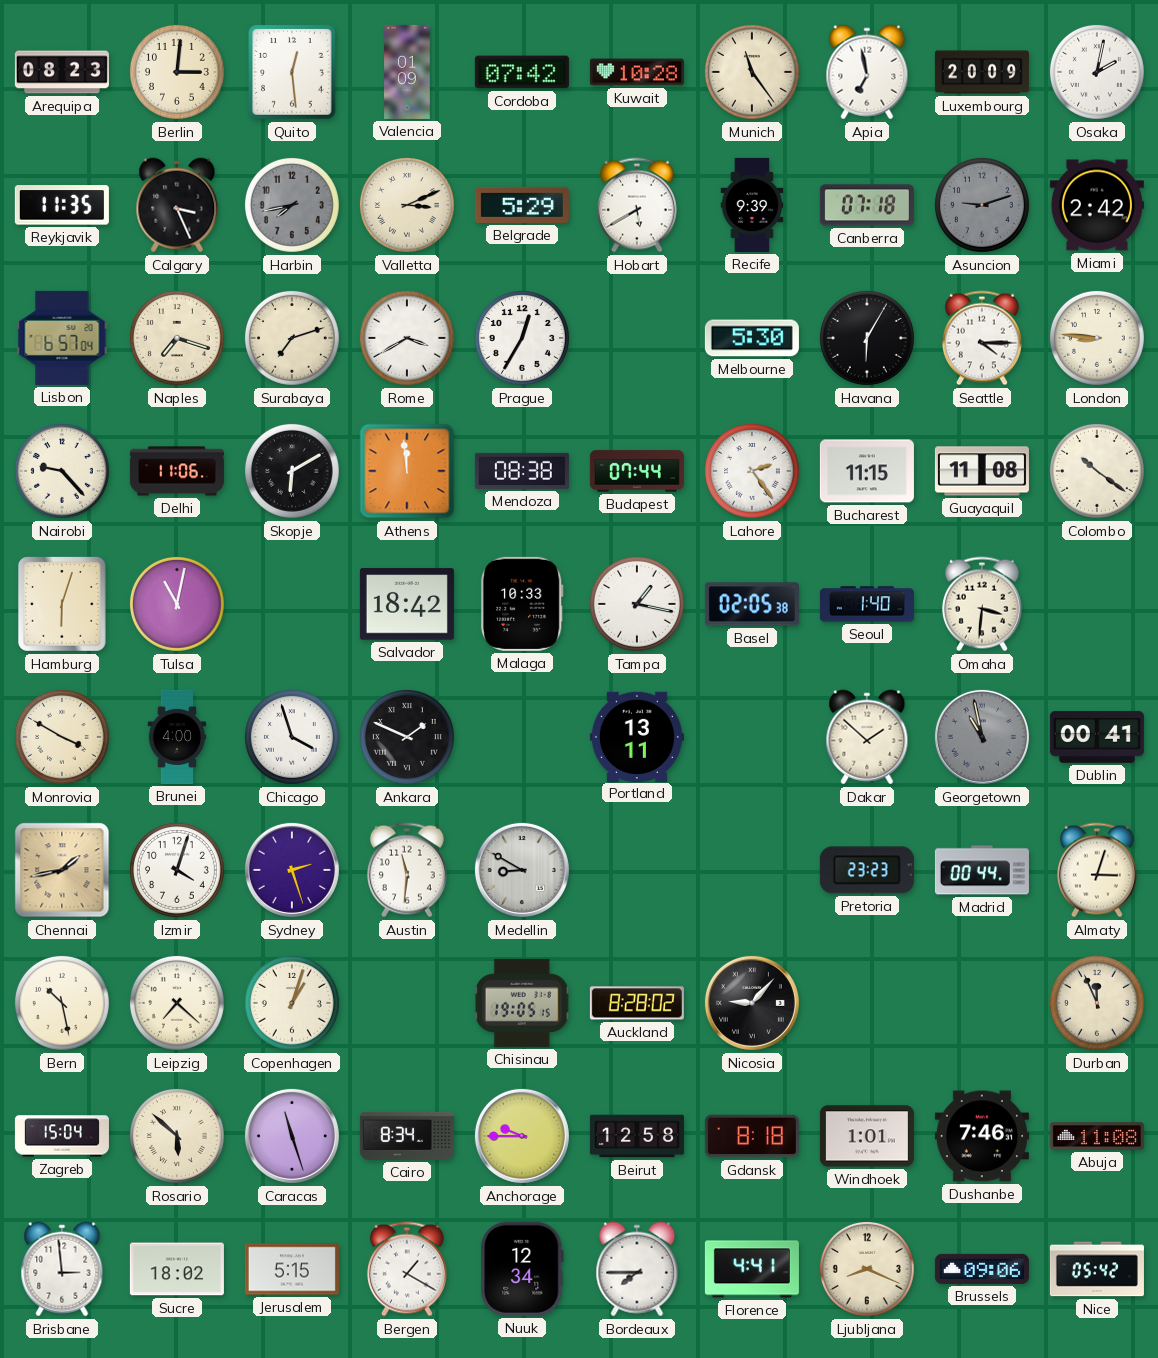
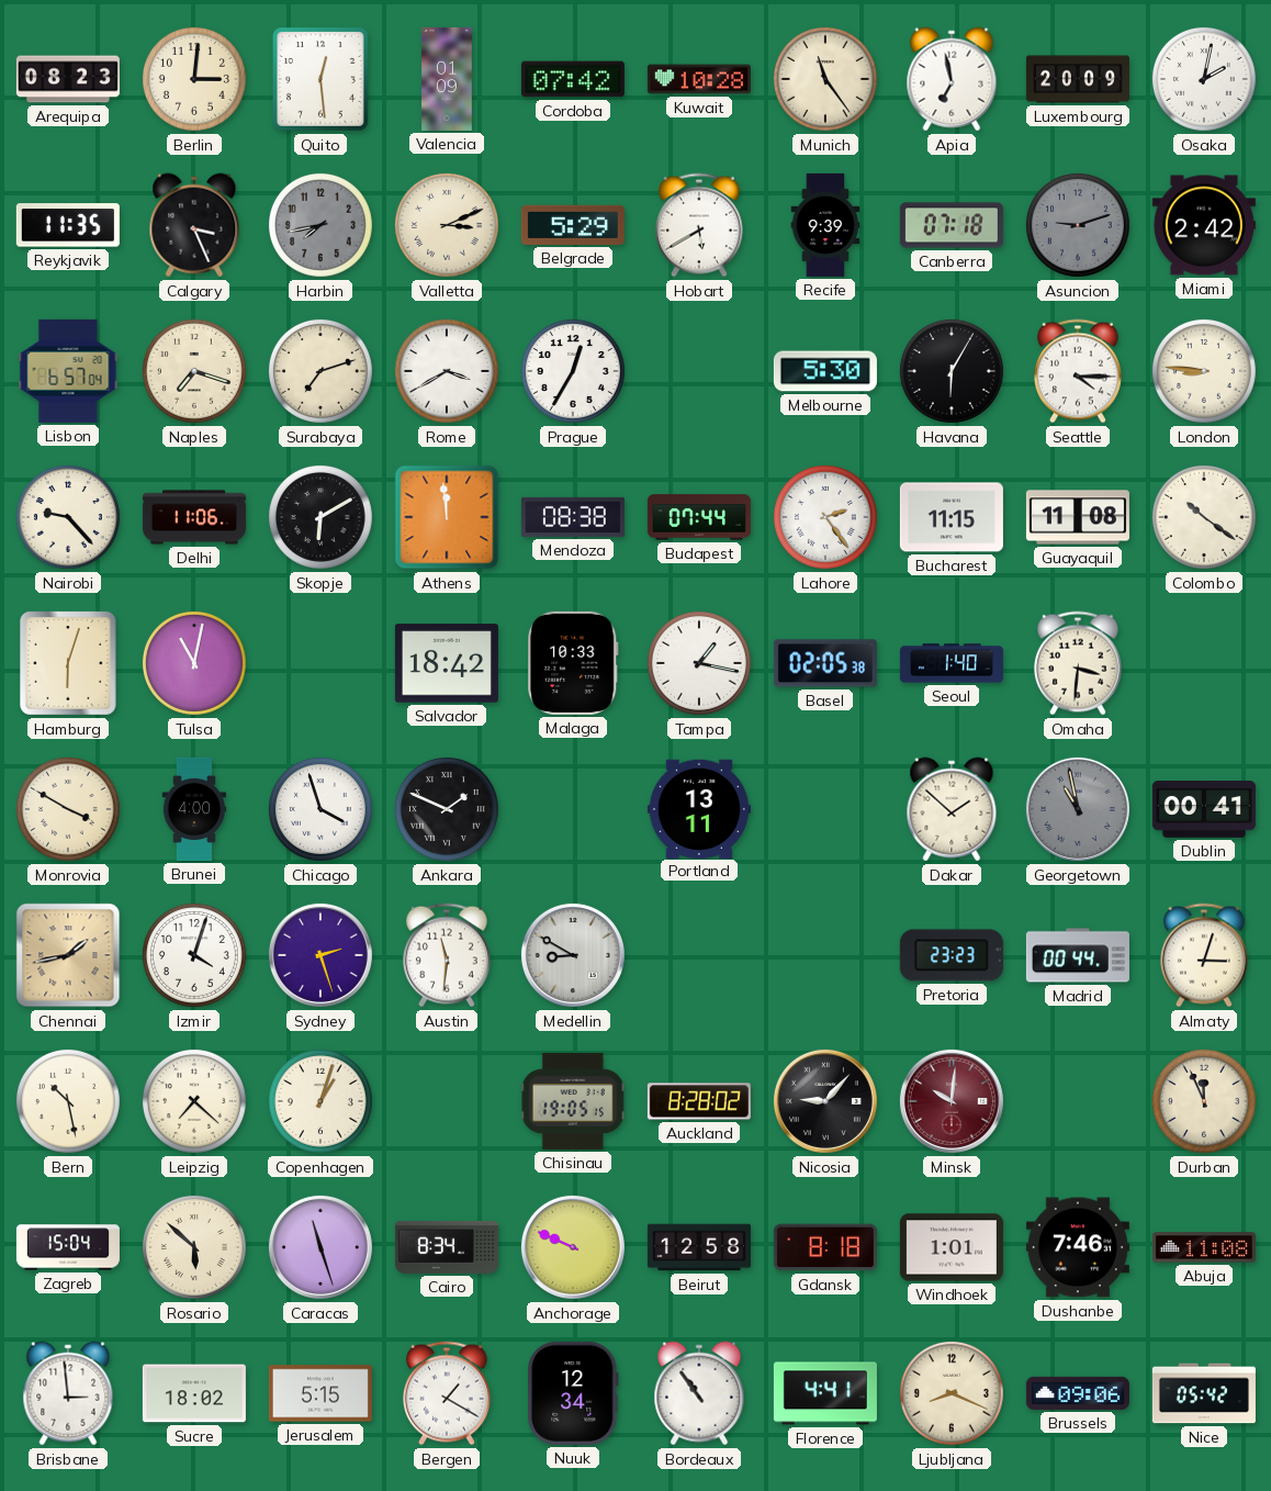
Minsk: none -> 10:01
Anchorage: 9:45 -> 9:49
Bordeaux: 7:45 -> 10:54
